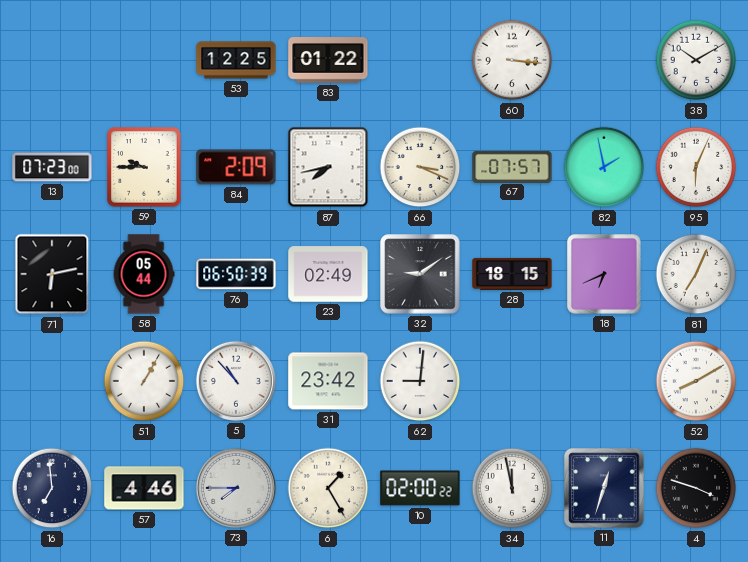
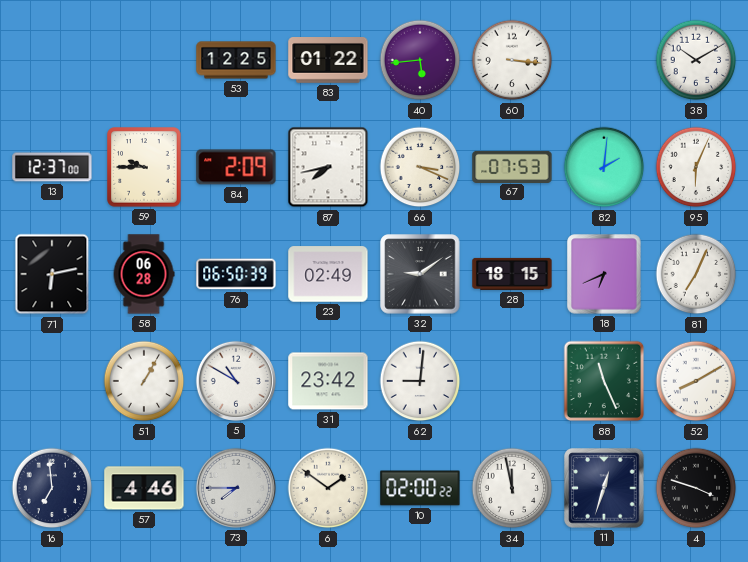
40: none -> 5:44
13: 07:23 -> 12:37
67: 07:57 -> 07:53
82: 1:58 -> 2:01
58: 05:44 -> 06:28
5: 10:53 -> 10:50
88: none -> 11:26
6: 1:25 -> 1:51
